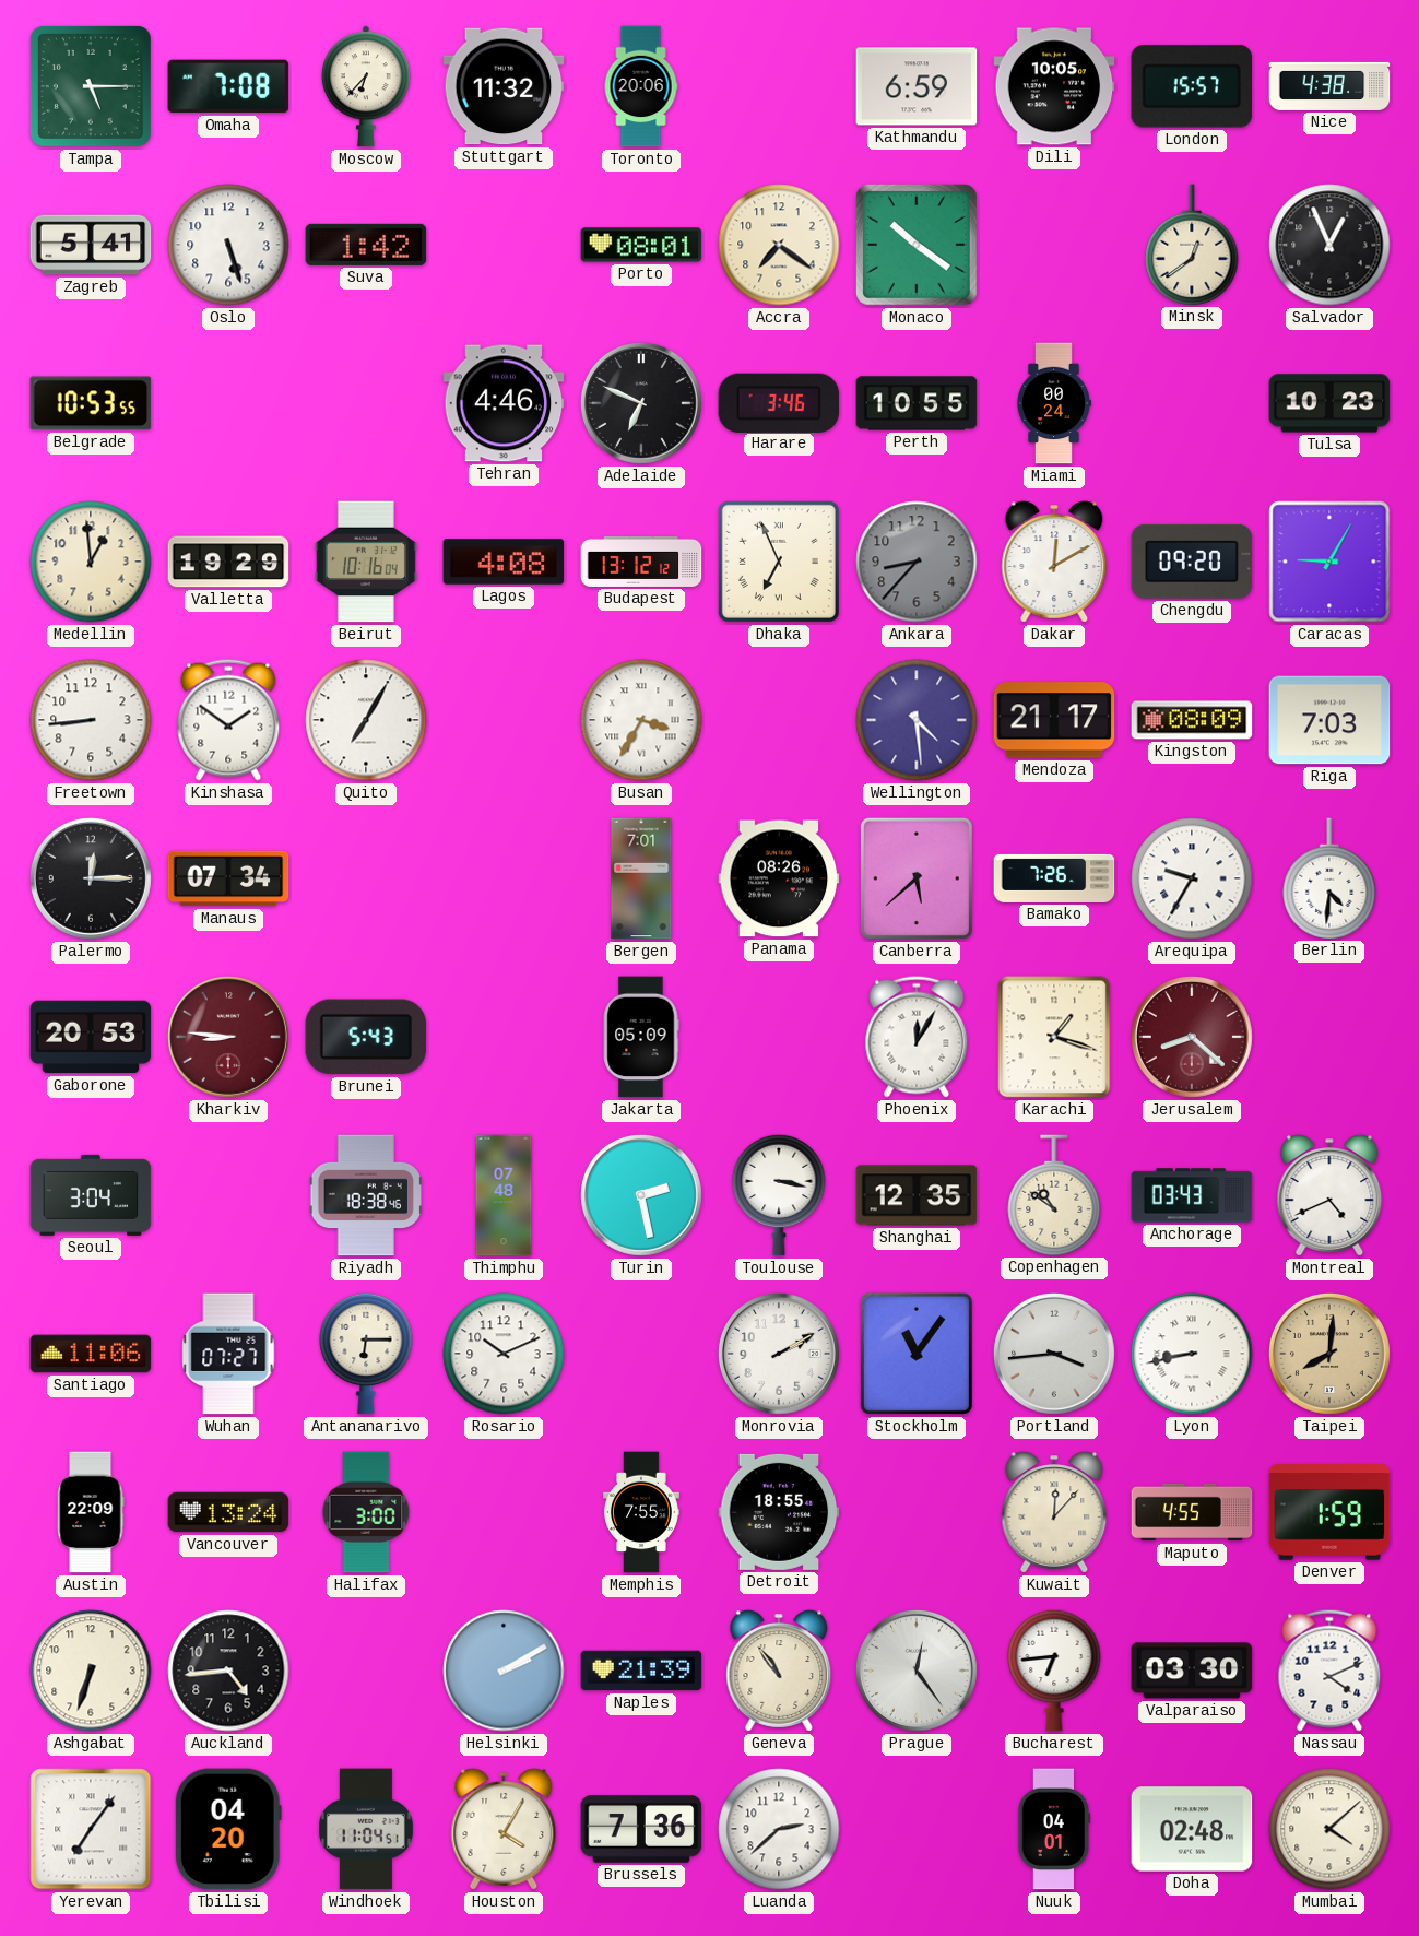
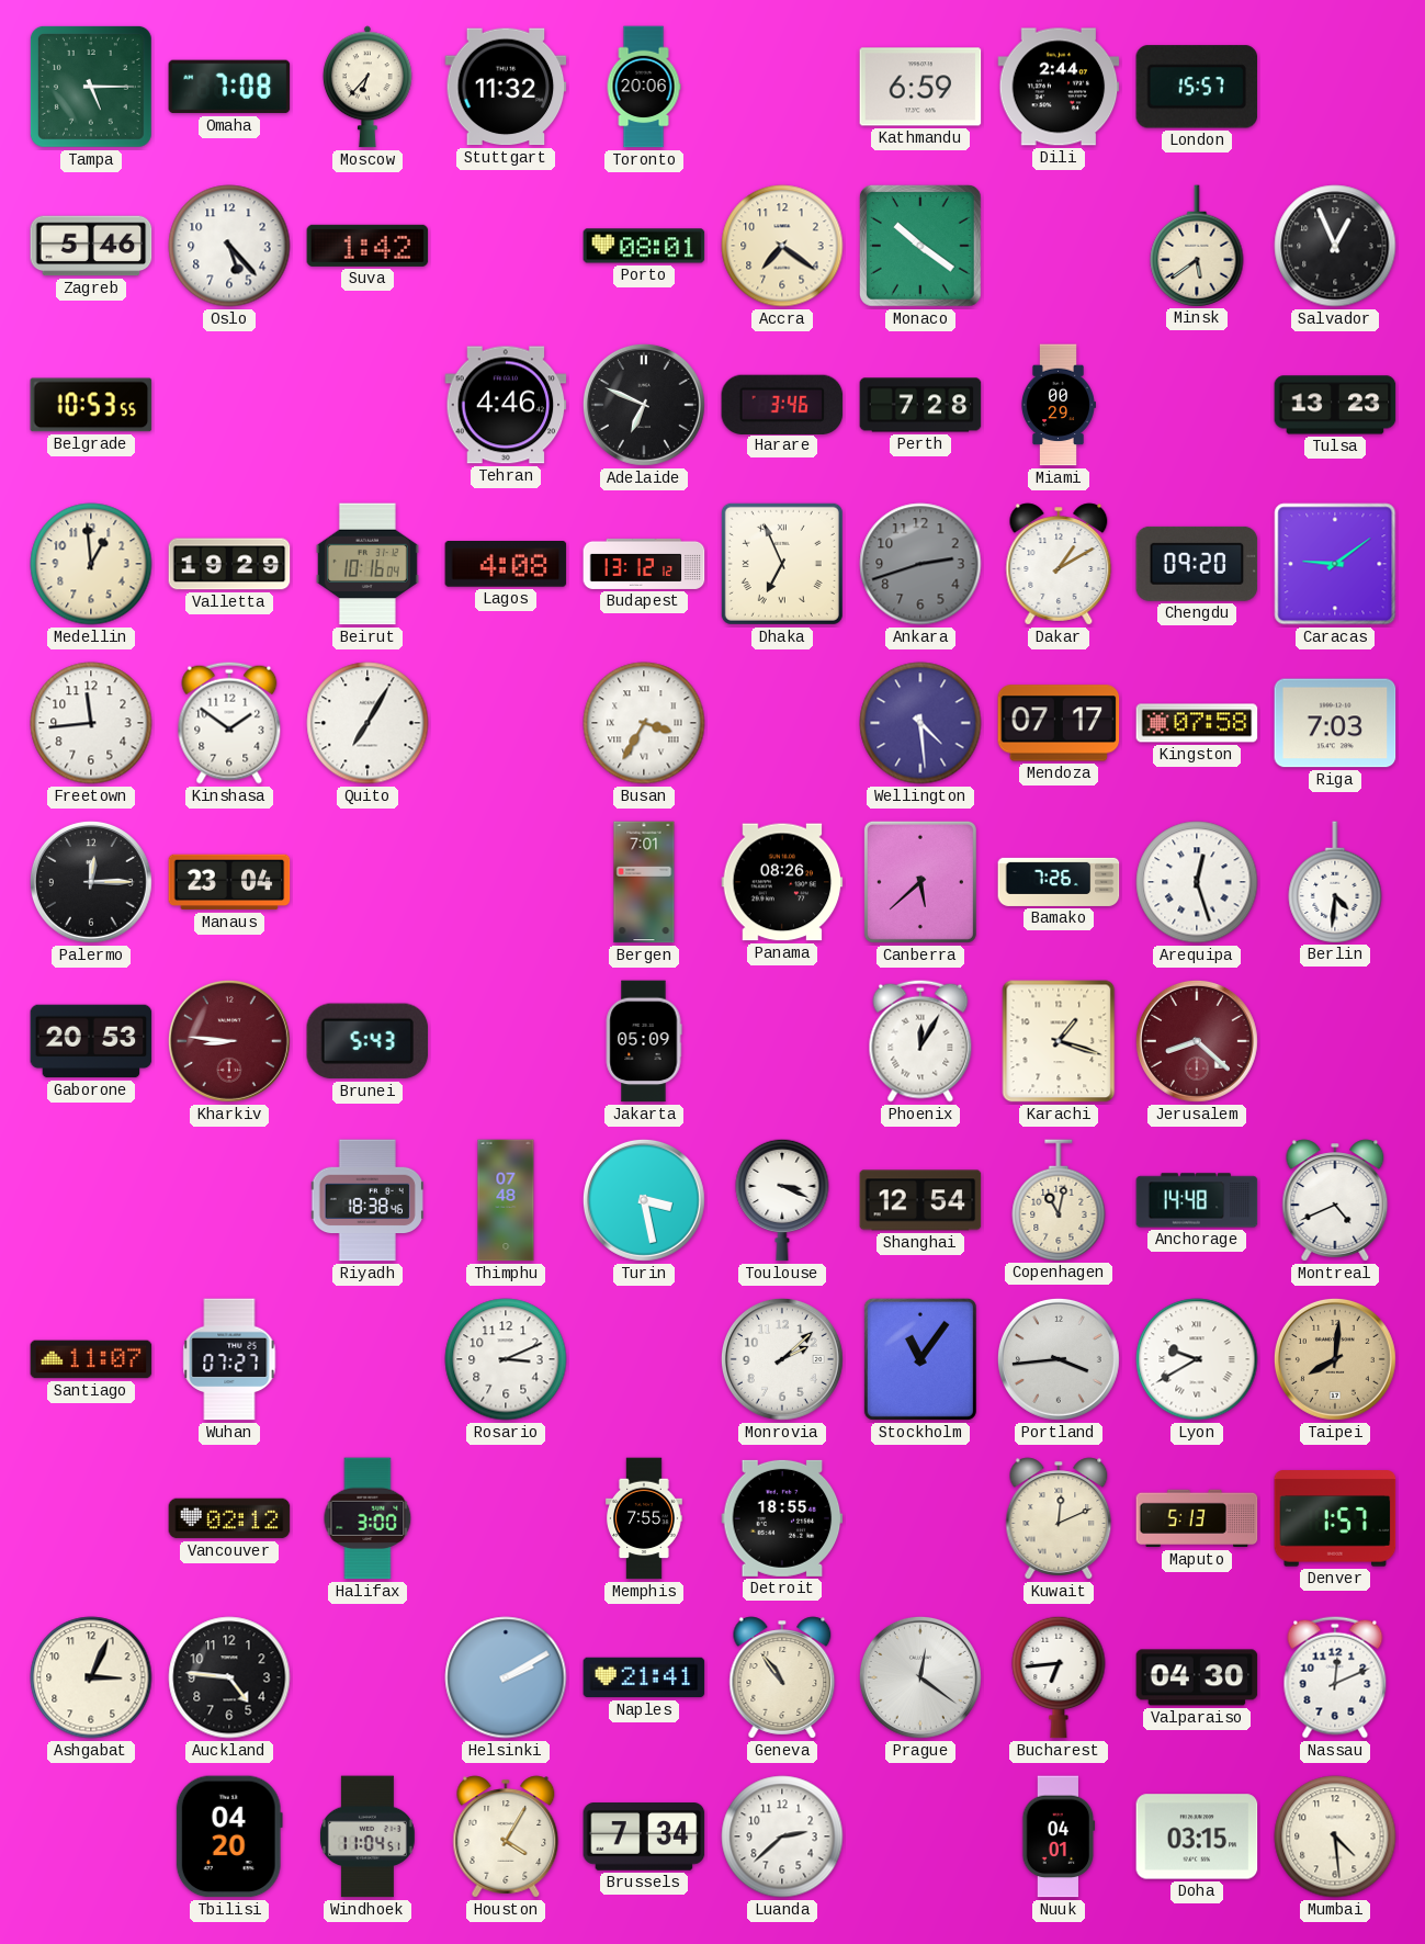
Dili: 10:05 -> 2:44
Nice: 4:38 -> none
Zagreb: 5:41 -> 5:46
Oslo: 5:27 -> 5:23
Minsk: 12:39 -> 5:39
Perth: 10:55 -> 7:28
Miami: 00:24 -> 00:29
Tulsa: 10:23 -> 13:23
Ankara: 8:37 -> 2:42
Dakar: 12:10 -> 1:10
Caracas: 9:05 -> 9:09
Freetown: 8:44 -> 11:44
Mendoza: 21:17 -> 07:17
Kingston: 08:09 -> 07:58
Manaus: 07:34 -> 23:04
Arequipa: 9:35 -> 12:27
Seoul: 3:04 -> none
Turin: 2:28 -> 3:28
Toulouse: 3:17 -> 3:19
Shanghai: 12:35 -> 12:54
Copenhagen: 10:51 -> 11:02
Anchorage: 03:43 -> 14:48
Santiago: 11:06 -> 11:07
Antananarivo: 6:15 -> none
Rosario: 10:11 -> 3:11
Monrovia: 2:10 -> 2:08
Lyon: 8:43 -> 9:40
Austin: 22:09 -> none
Vancouver: 13:24 -> 02:12
Kuwait: 12:07 -> 12:11
Maputo: 4:55 -> 5:13
Denver: 1:59 -> 1:57
Ashgabat: 6:33 -> 3:04
Auckland: 4:44 -> 4:46
Naples: 21:39 -> 21:41
Prague: 12:24 -> 12:21
Valparaiso: 03:30 -> 04:30
Nassau: 4:11 -> 12:11
Yerevan: 7:06 -> none
Brussels: 7:36 -> 7:34
Doha: 02:48 -> 03:15
Mumbai: 4:08 -> 4:29
